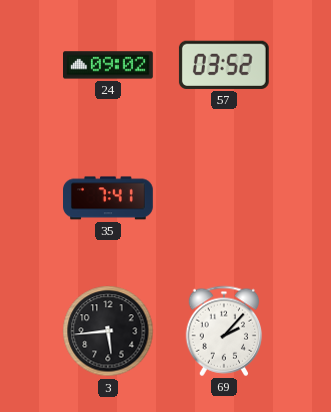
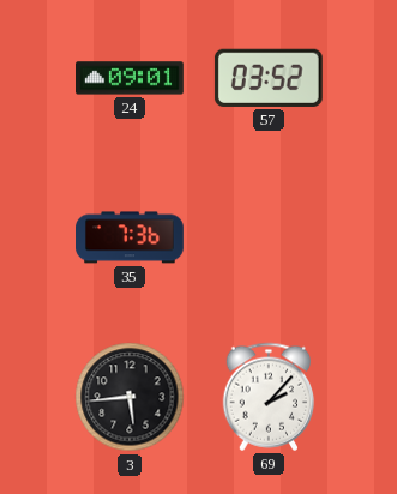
24: 09:02 -> 09:01
35: 7:41 -> 7:36
